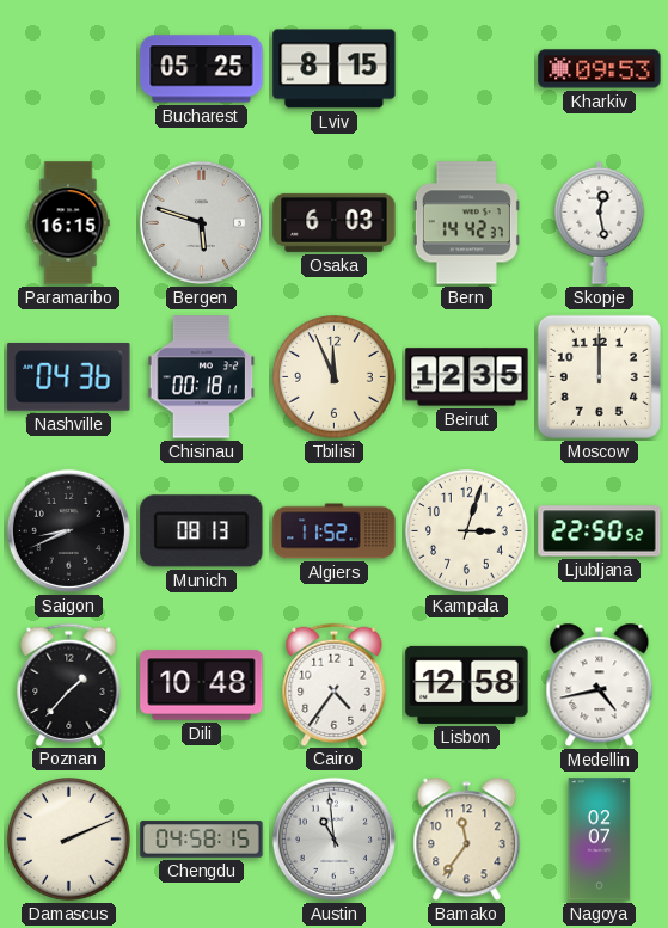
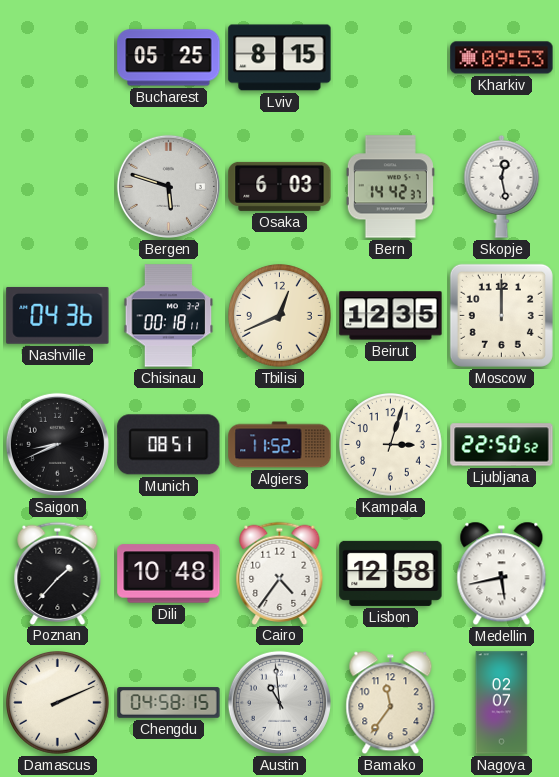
Paramaribo: 16:15 -> none
Tbilisi: 11:56 -> 12:41
Munich: 08:13 -> 08:51
Medellin: 4:43 -> 5:43
